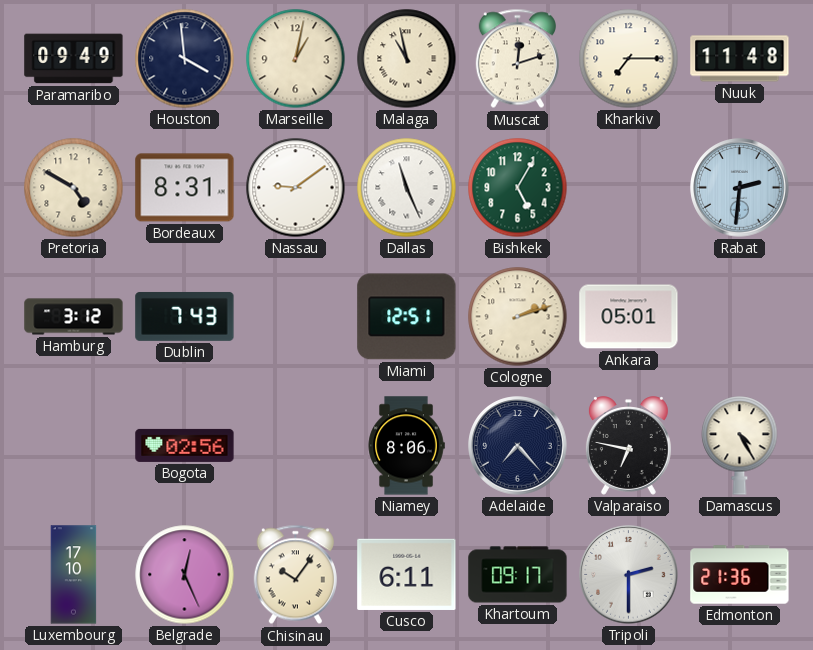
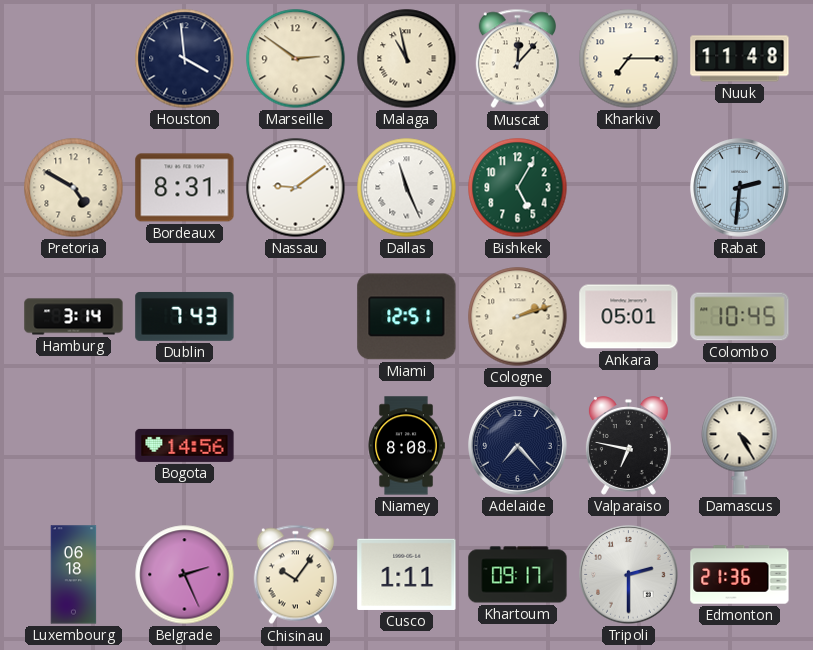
Paramaribo: 09:49 -> none
Marseille: 1:02 -> 2:51
Muscat: 12:12 -> 12:07
Hamburg: 3:12 -> 3:14
Colombo: none -> 10:45
Bogota: 02:56 -> 14:56
Niamey: 8:06 -> 8:08
Luxembourg: 17:10 -> 06:18
Belgrade: 12:26 -> 2:26
Cusco: 6:11 -> 1:11
